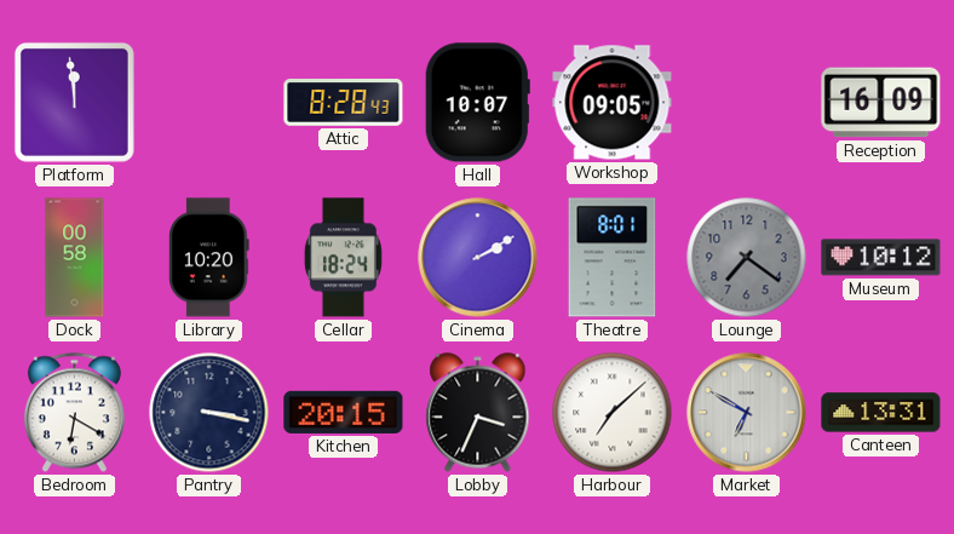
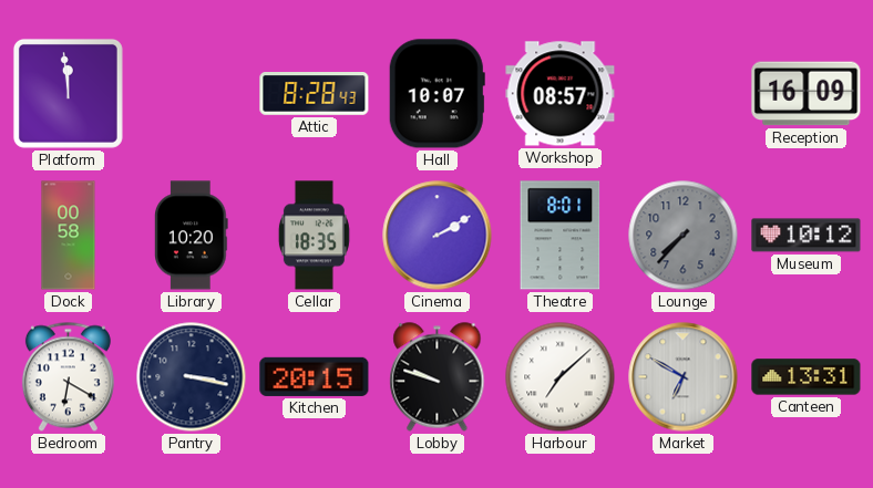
Workshop: 09:05 -> 08:57
Cellar: 18:24 -> 18:35
Lounge: 7:21 -> 7:37
Lobby: 3:34 -> 9:48
